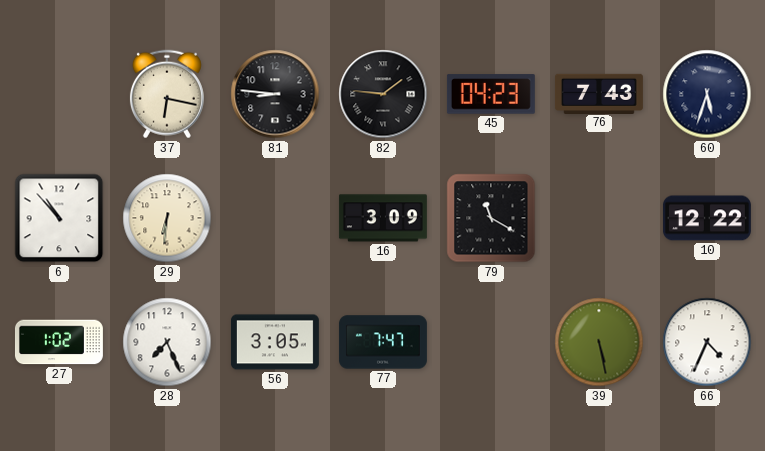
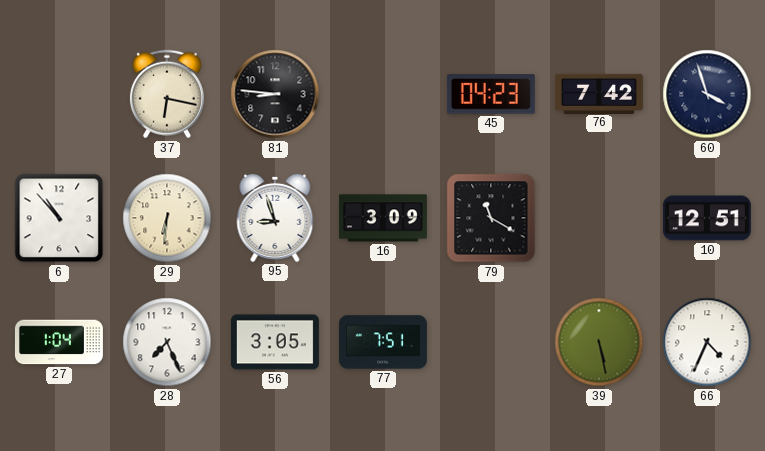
82: 1:46 -> none
76: 7:43 -> 7:42
60: 5:33 -> 3:57
95: none -> 8:57
10: 12:22 -> 12:51
27: 1:02 -> 1:04
77: 7:47 -> 7:51
